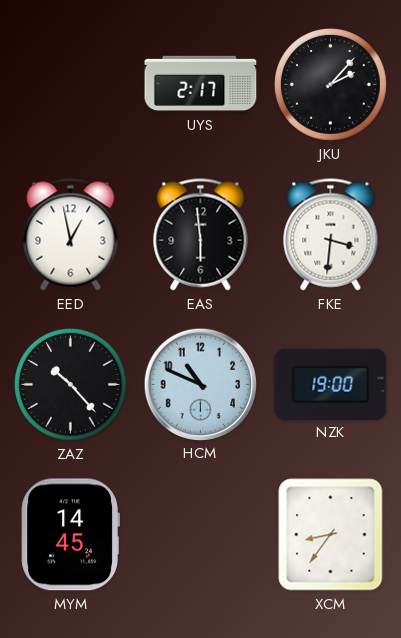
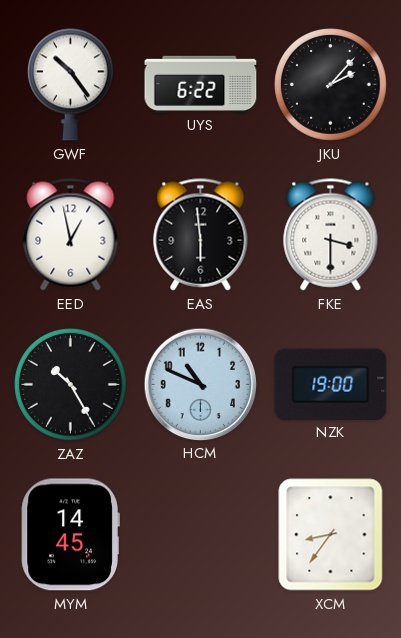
GWF: none -> 10:24
UYS: 2:17 -> 6:22
FKE: 3:31 -> 3:30
ZAZ: 10:23 -> 10:25
